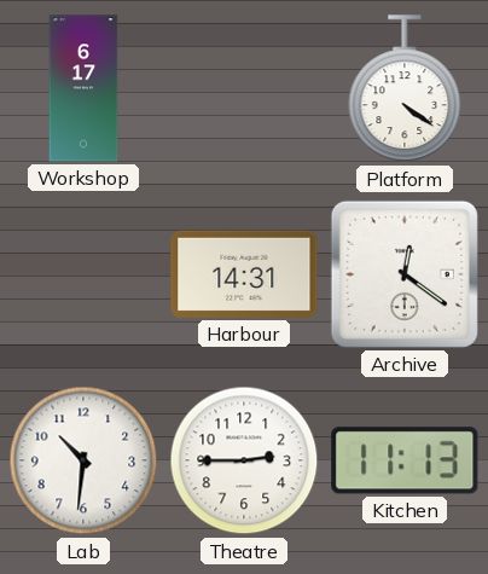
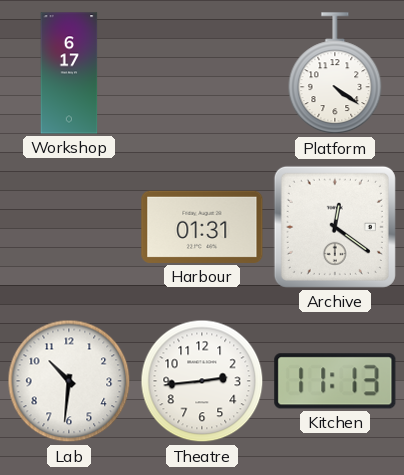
Harbour: 14:31 -> 01:31
Theatre: 2:45 -> 2:44
